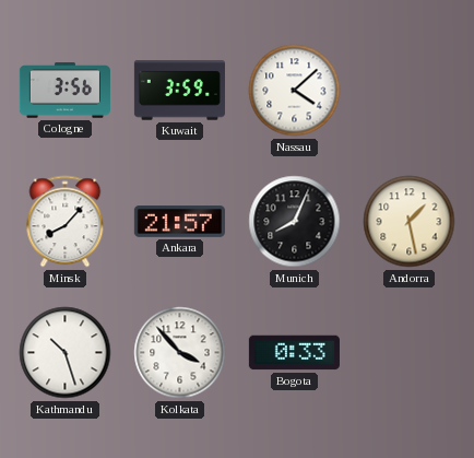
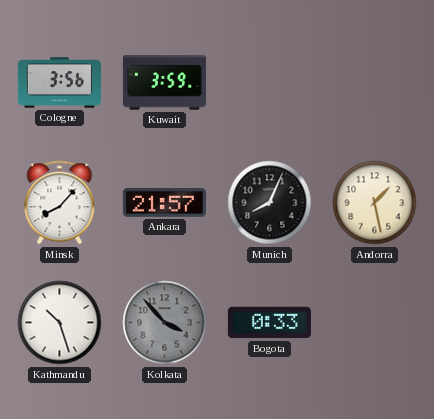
Nassau: 4:08 -> none
Kolkata dial: white -> grey
